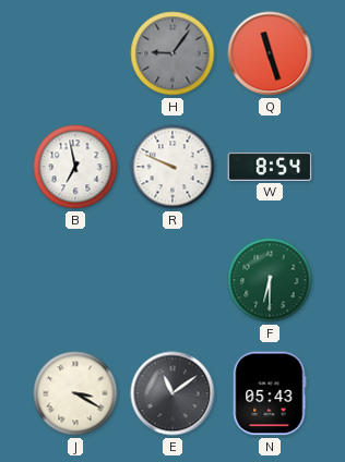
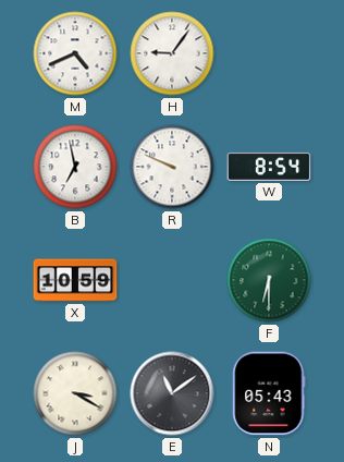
M: none -> 4:41
H dial: grey -> white
Q: 11:27 -> none
X: none -> 10:59
